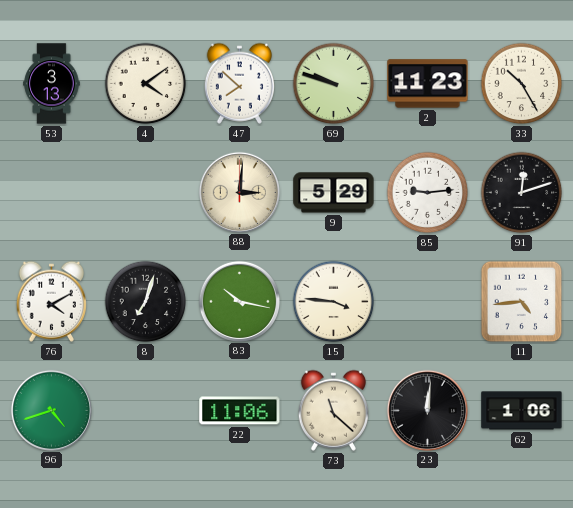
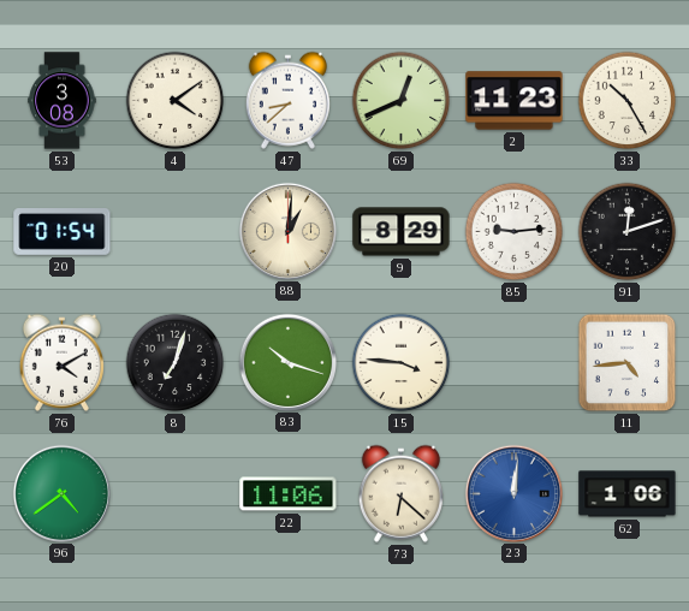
53: 3:13 -> 3:08
47: 7:52 -> 8:38
69: 9:48 -> 12:41
20: none -> 01:54
88: 3:01 -> 1:01
9: 5:29 -> 8:29
83: 10:17 -> 10:18
96: 4:42 -> 4:39
73: 11:22 -> 6:22
23 dial: black -> blue
